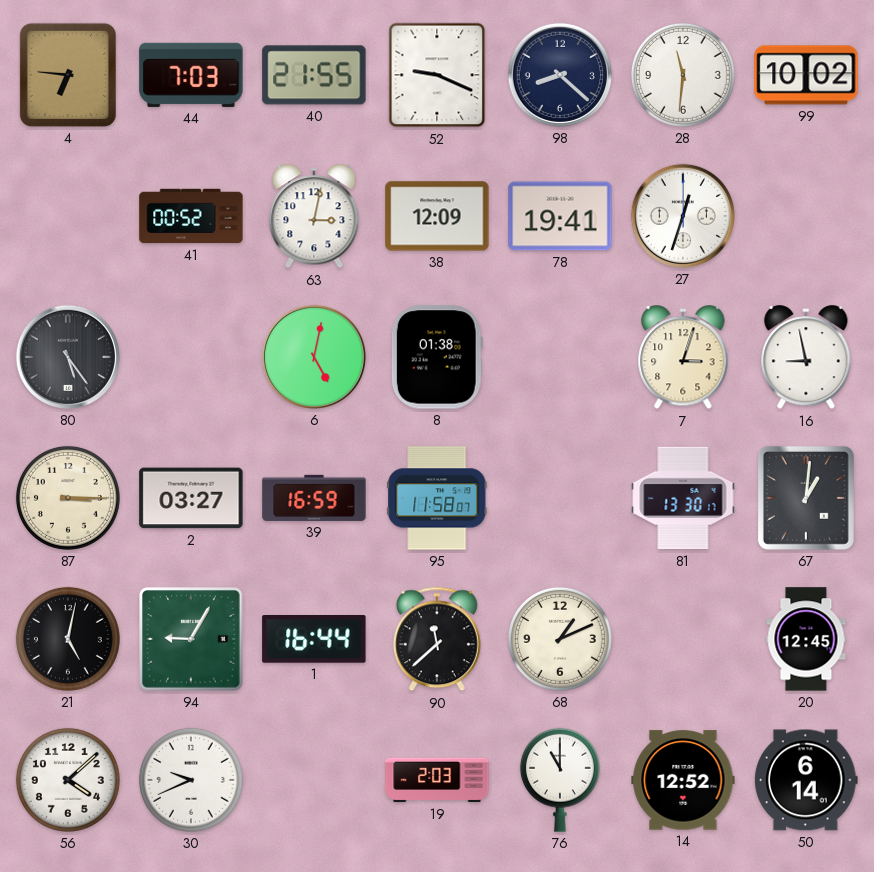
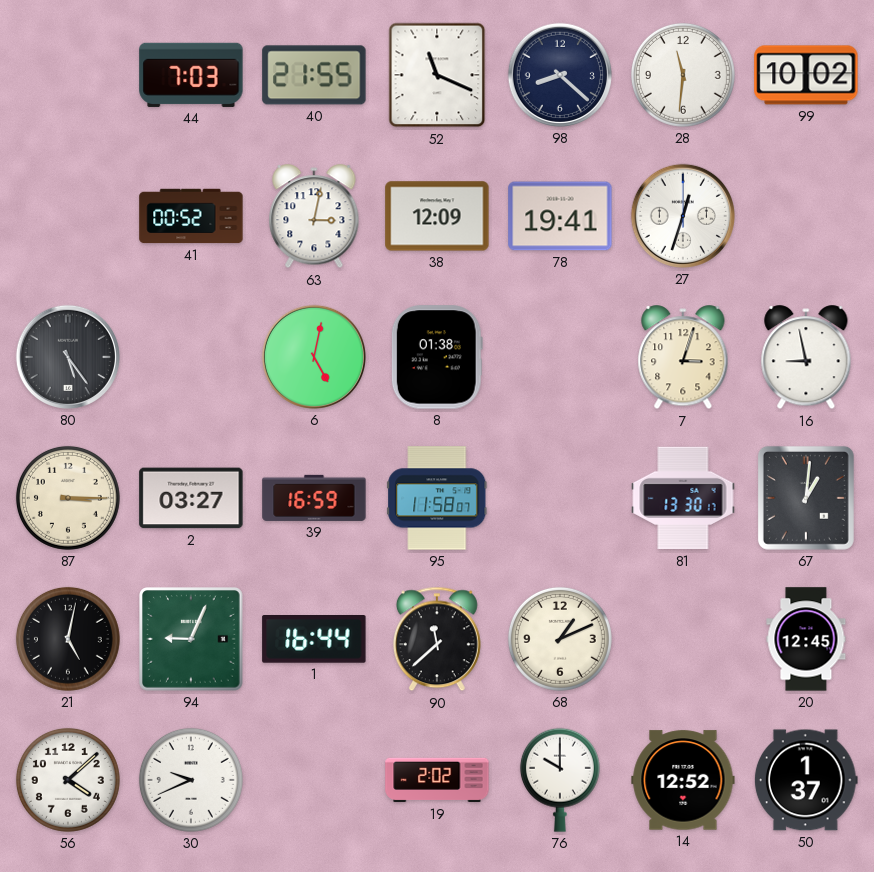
4: 6:46 -> none
52: 9:19 -> 11:19
94: 9:05 -> 9:04
19: 2:03 -> 2:02
76: 11:00 -> 10:00
50: 6:14 -> 1:37
